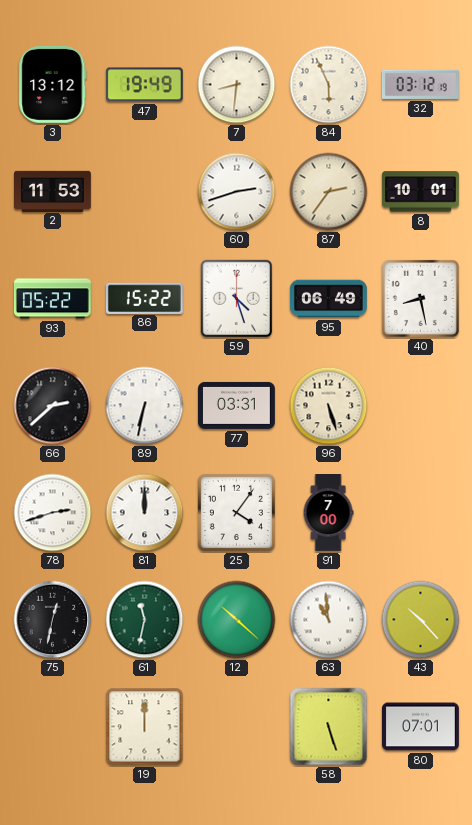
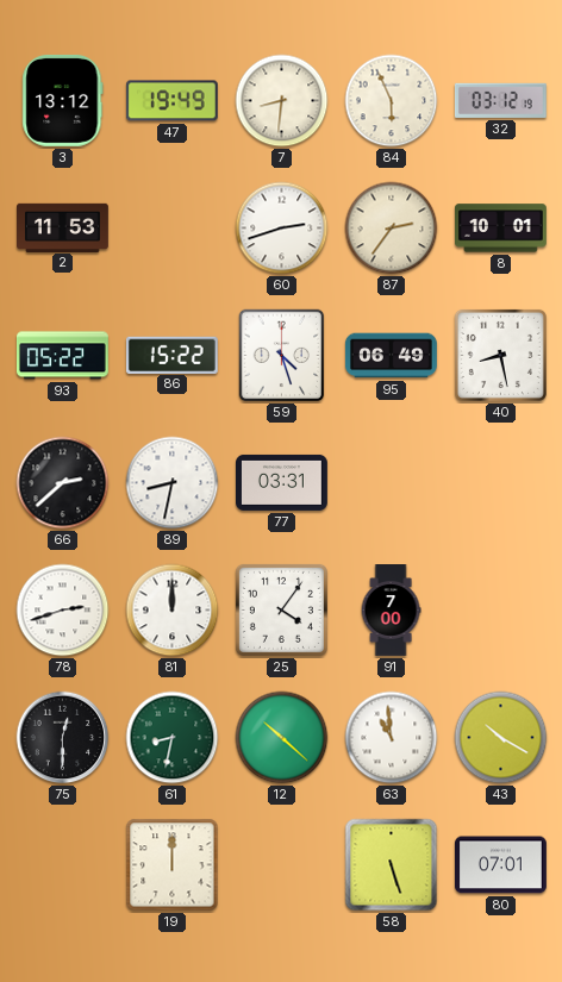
89: 6:32 -> 8:32
96: 5:27 -> none
75: 12:32 -> 12:30
61: 11:32 -> 8:32
43: 10:23 -> 10:20
